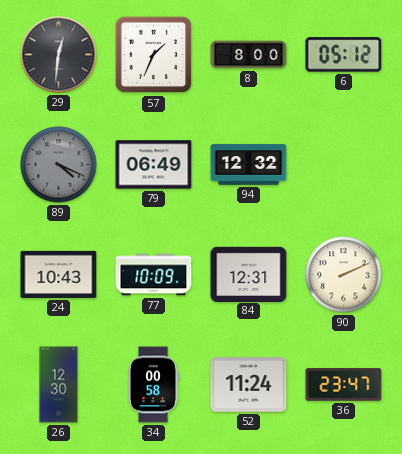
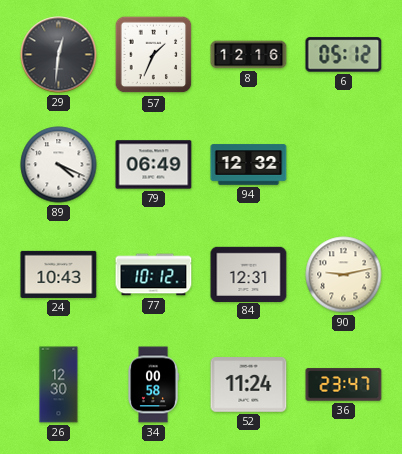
8: 8:00 -> 12:16
89 dial: grey -> white
77: 10:09 -> 10:12
90: 2:11 -> 9:13
